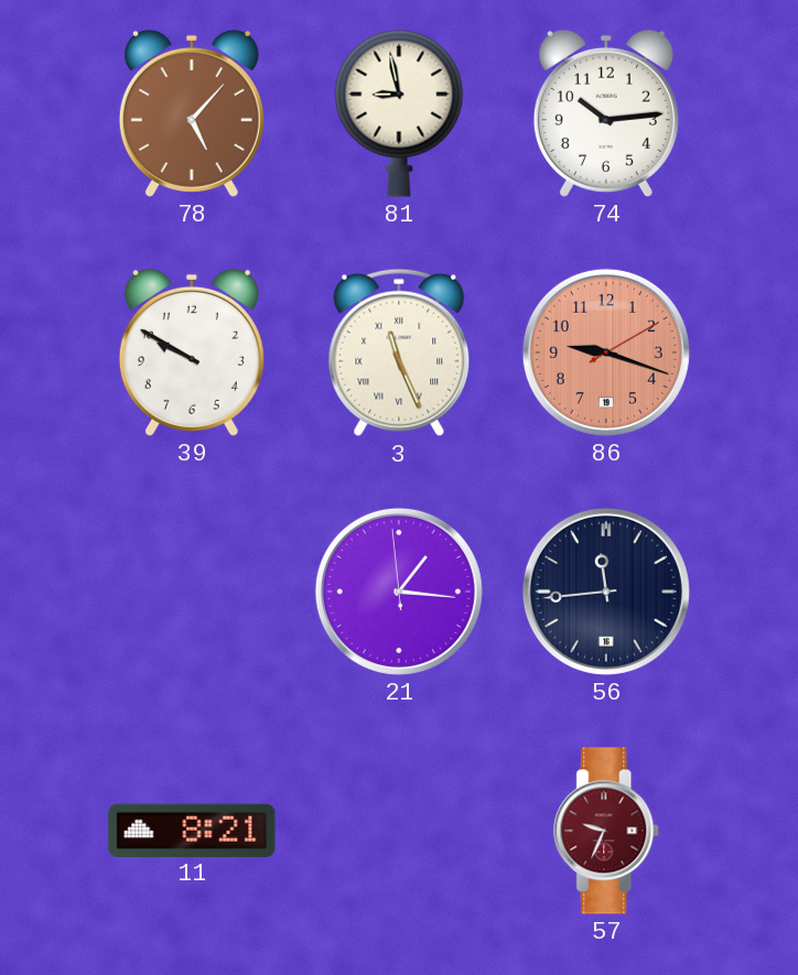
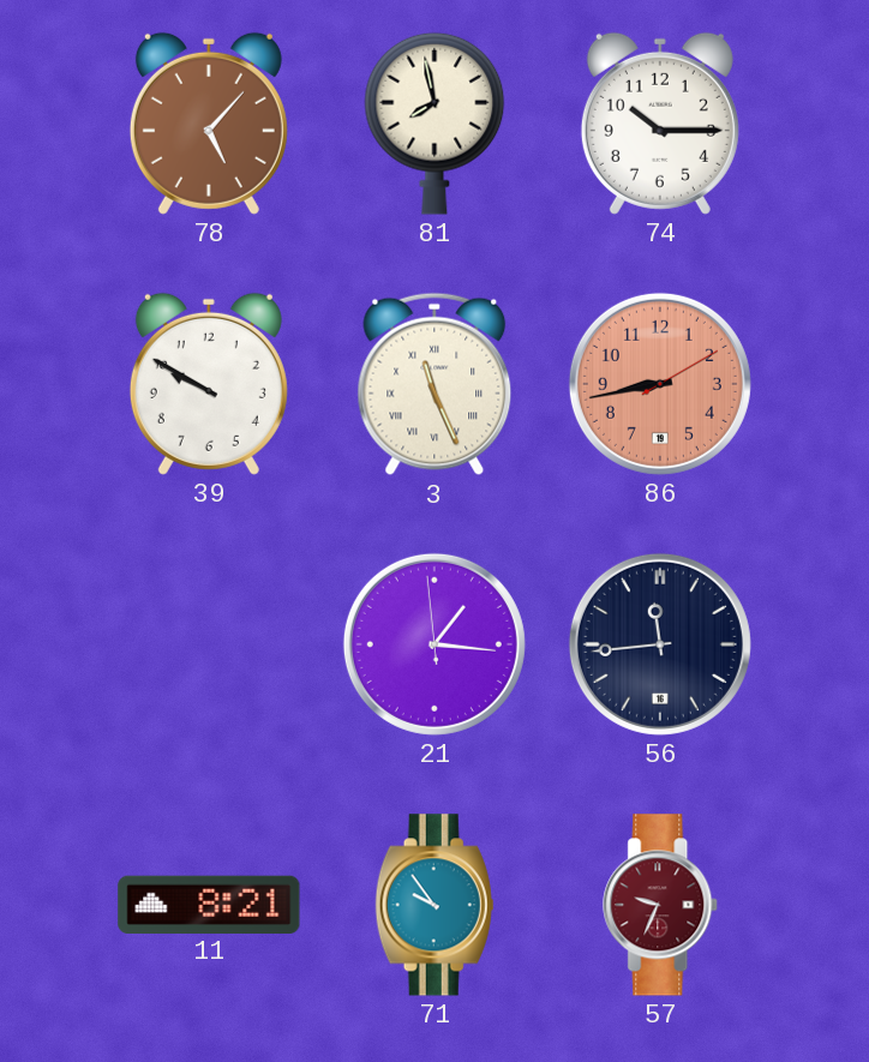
81: 8:58 -> 7:58
74: 10:14 -> 10:15
86: 9:18 -> 8:43
71: none -> 9:54
